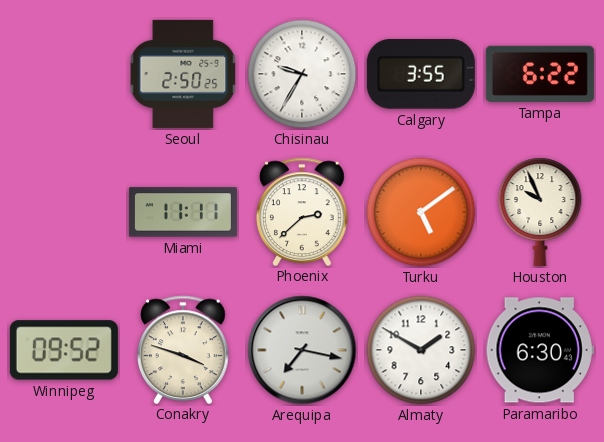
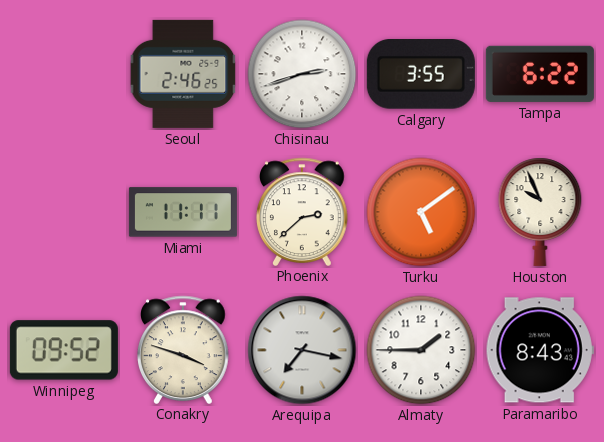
Seoul: 2:50 -> 2:46
Chisinau: 9:35 -> 2:42
Almaty: 1:50 -> 1:45
Paramaribo: 6:30 -> 8:43
